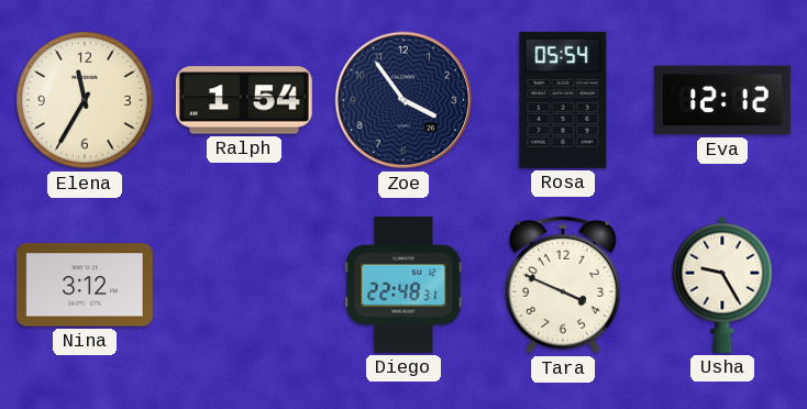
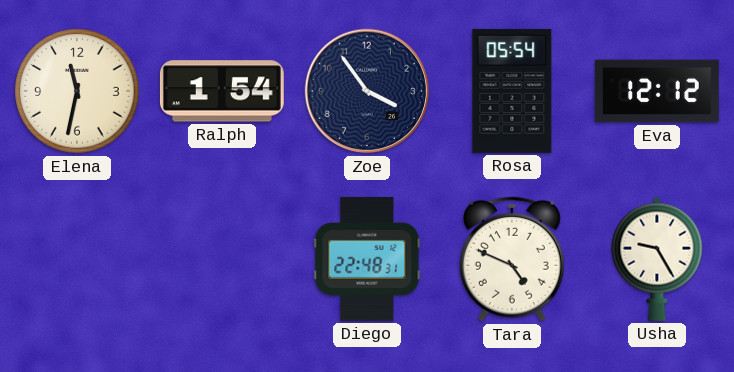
Elena: 11:35 -> 11:32
Nina: 3:12 -> none
Tara: 3:49 -> 4:49
